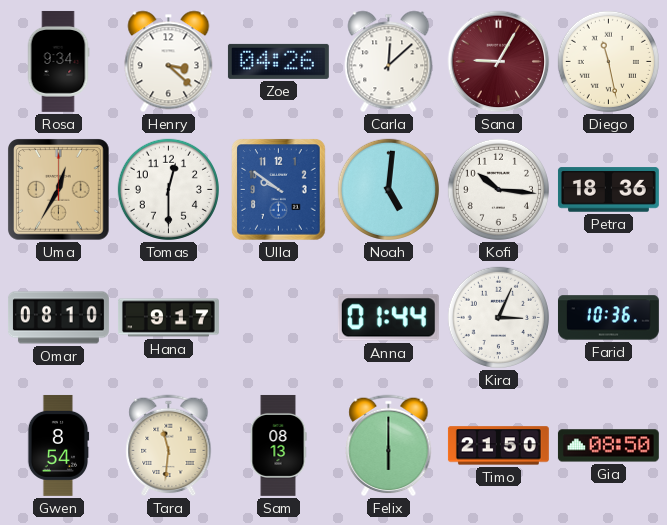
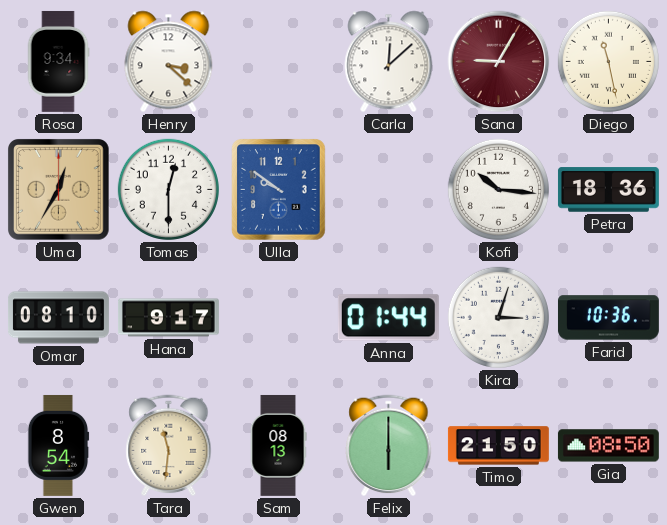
Zoe: 04:26 -> none
Noah: 5:01 -> none
Kira: 3:04 -> 3:03
